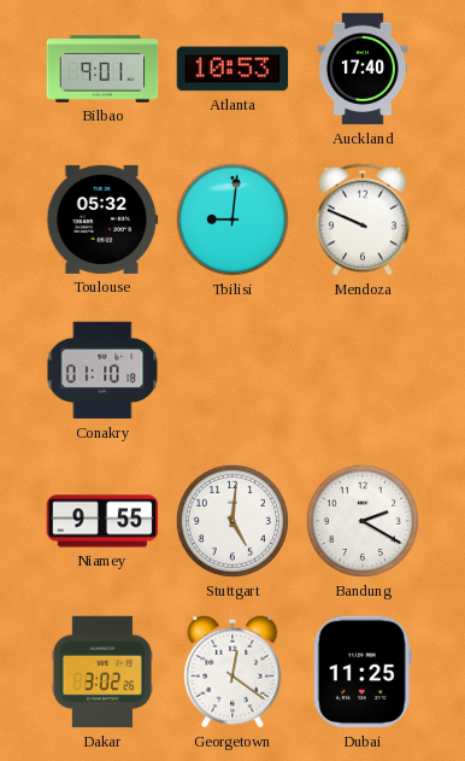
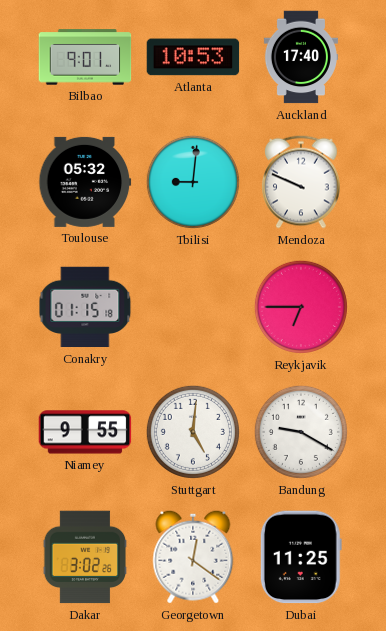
Conakry: 01:10 -> 01:15
Reykjavik: none -> 6:45
Bandung: 2:20 -> 9:20
